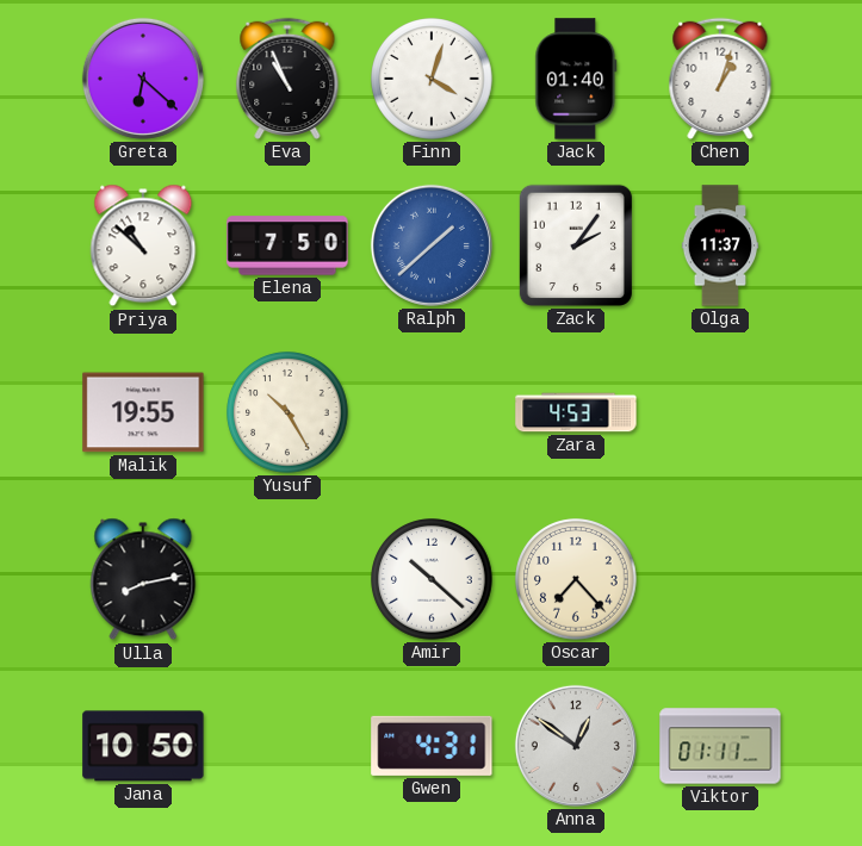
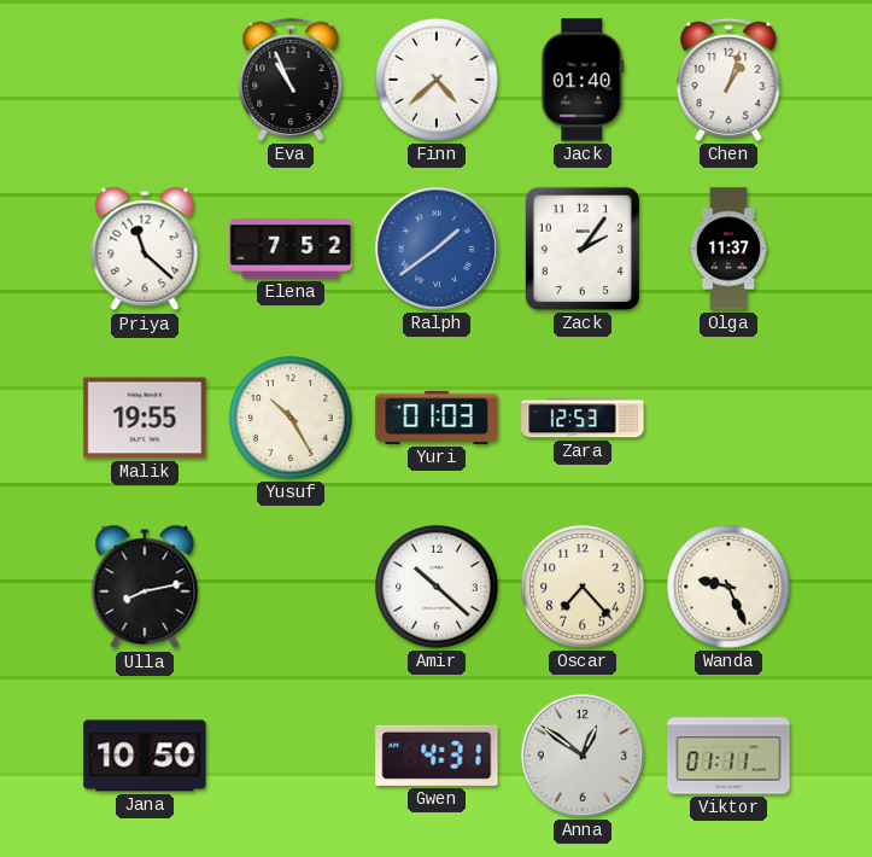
Greta: 6:22 -> none
Finn: 4:03 -> 4:38
Priya: 10:52 -> 11:22
Elena: 7:50 -> 7:52
Ralph: 1:38 -> 1:39
Yuri: none -> 01:03
Zara: 4:53 -> 12:53
Wanda: none -> 9:26
